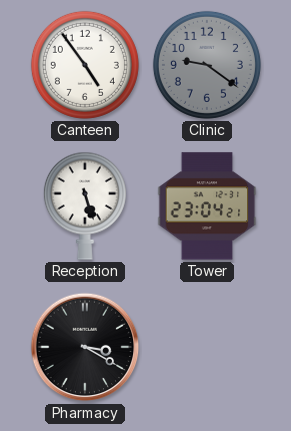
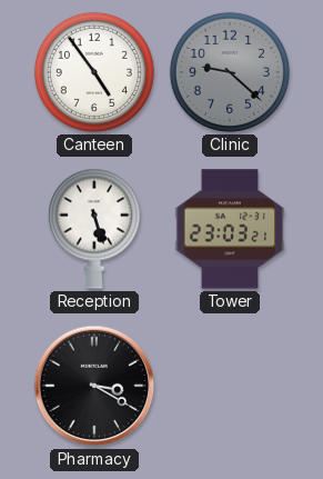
Clinic: 9:21 -> 9:22
Tower: 23:04 -> 23:03
